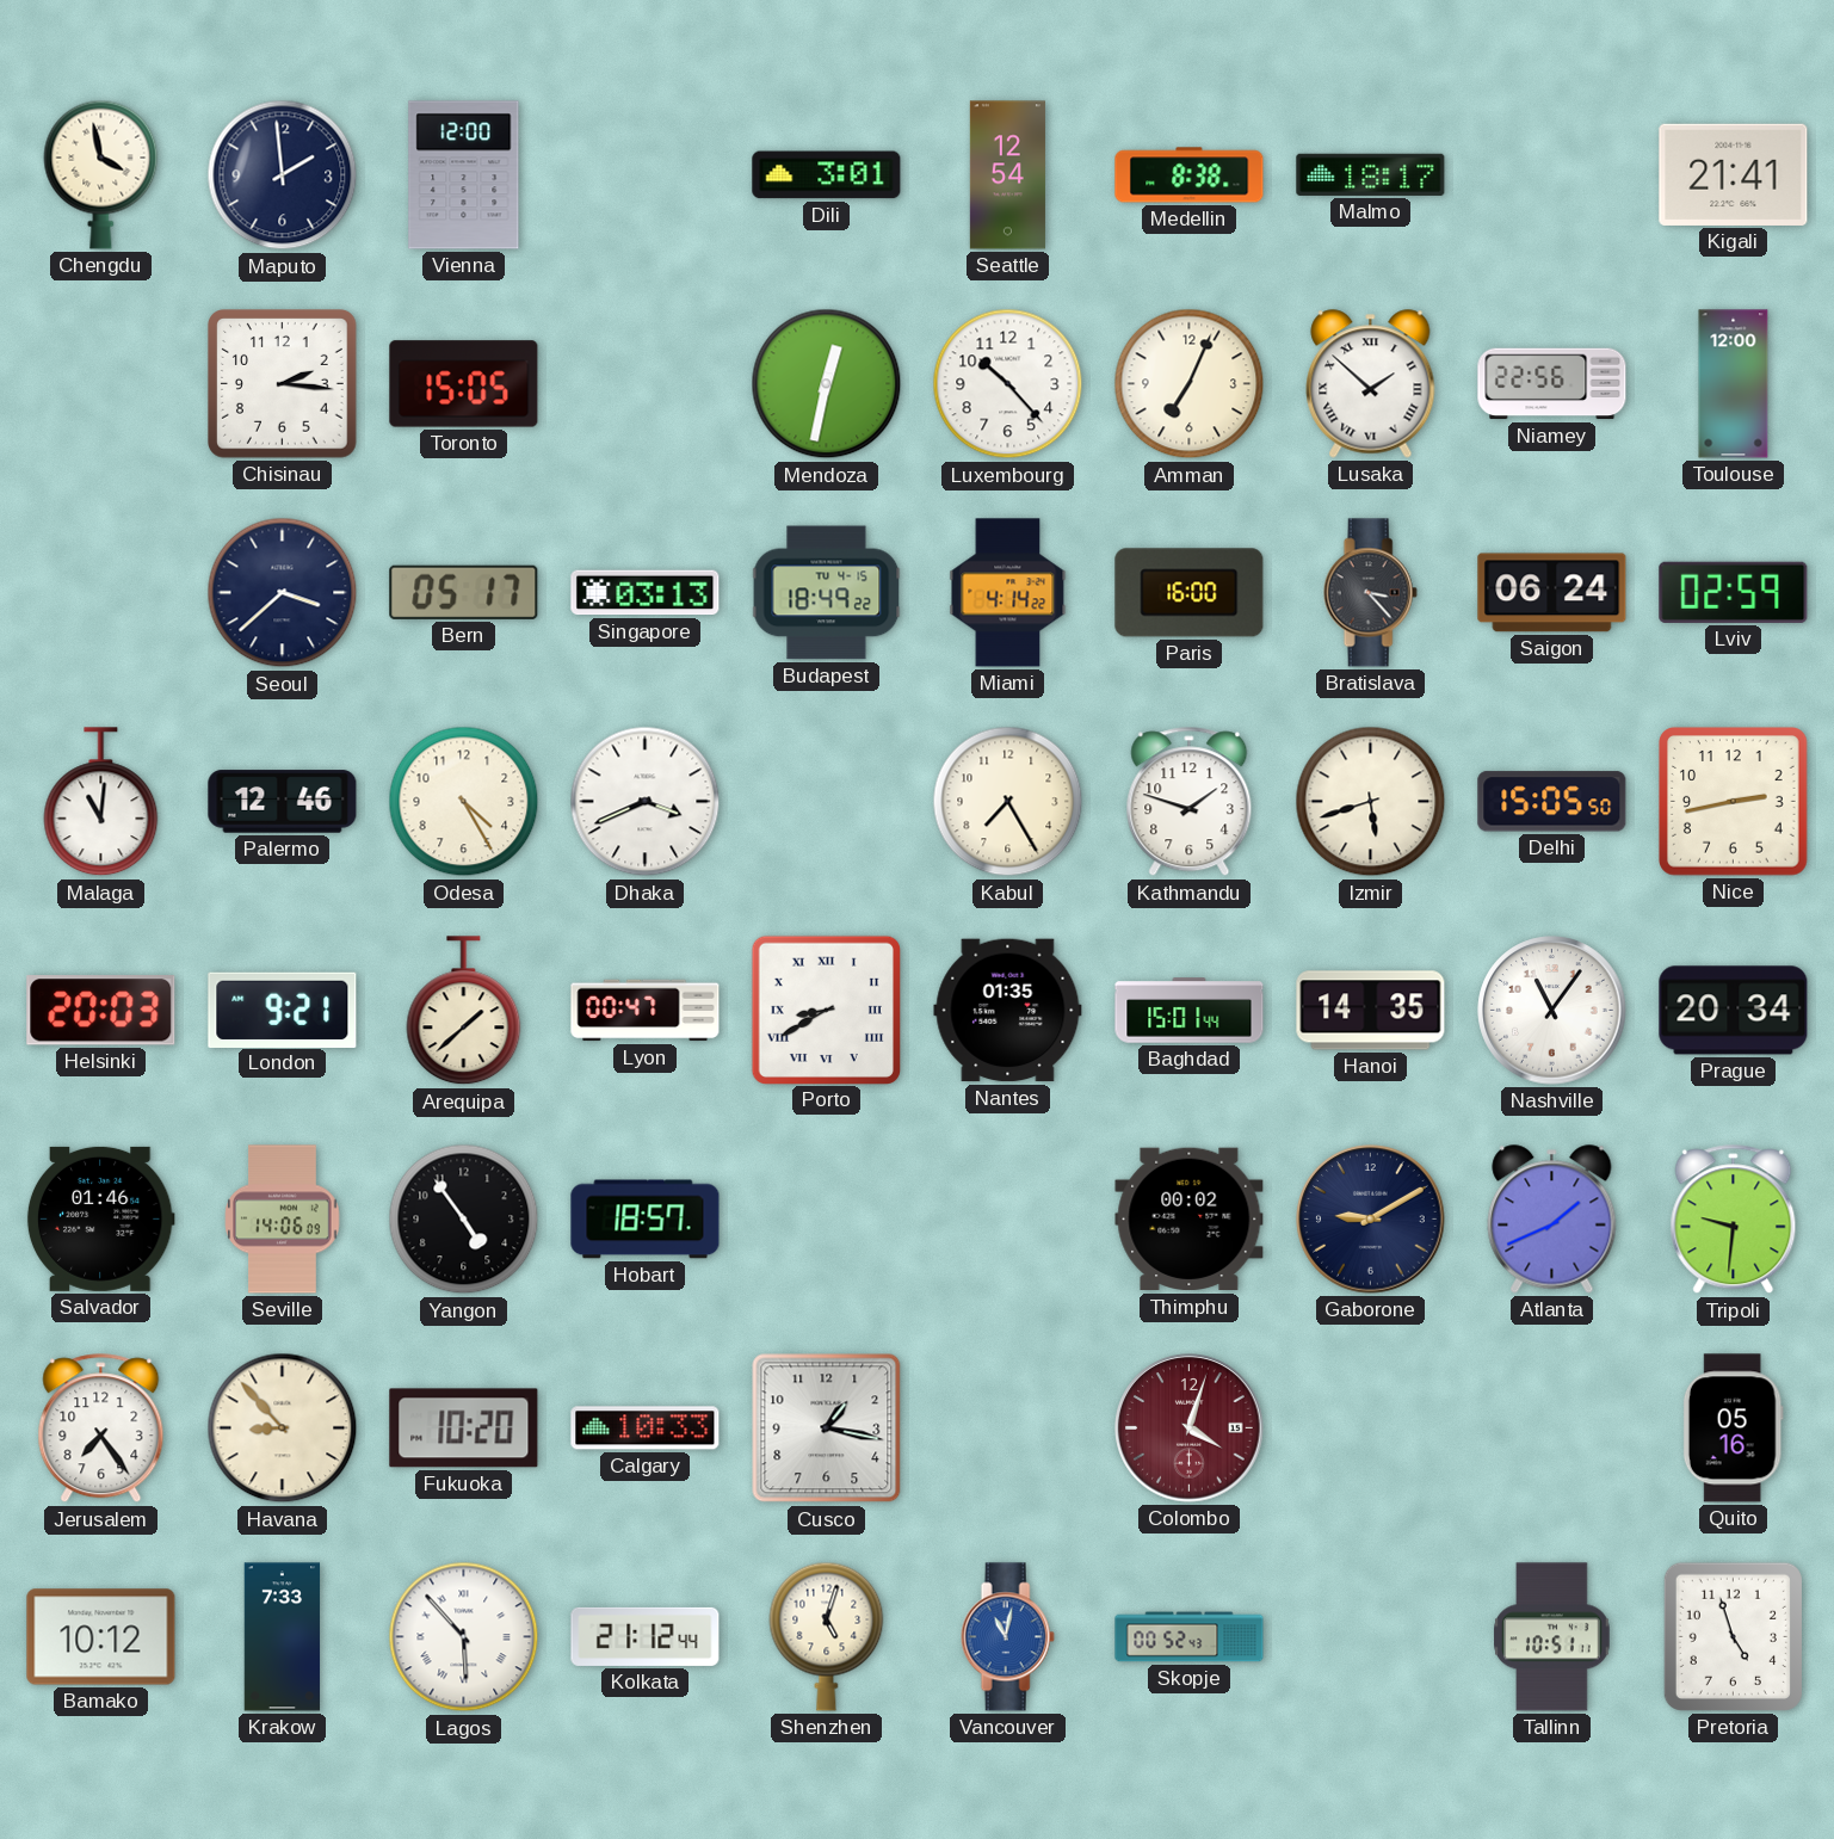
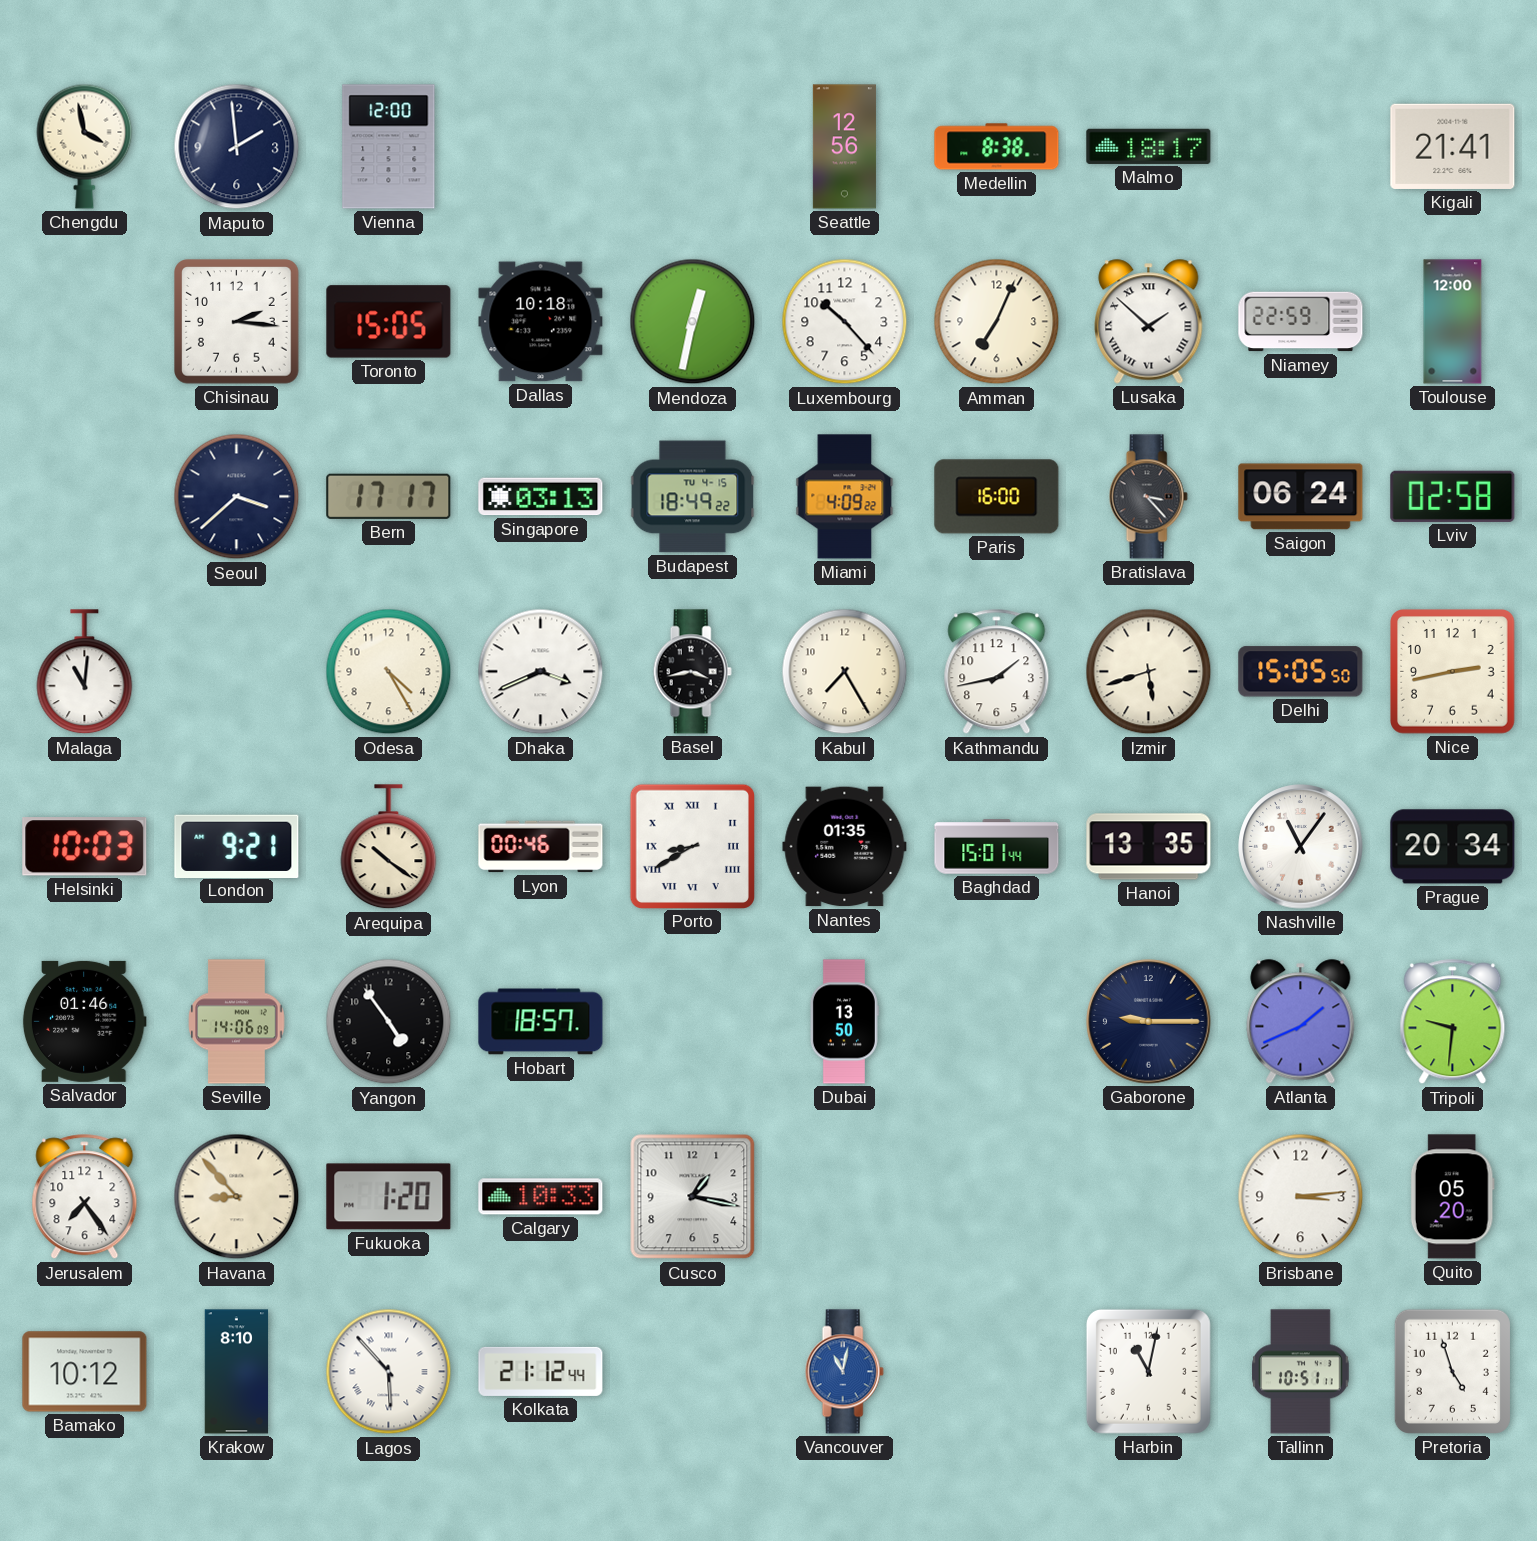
Dili: 3:01 -> none
Seattle: 12:54 -> 12:56
Dallas: none -> 10:18
Niamey: 22:56 -> 22:59
Bern: 05:17 -> 17:17
Miami: 4:14 -> 4:09
Lviv: 02:59 -> 02:58
Palermo: 12:46 -> none
Basel: none -> 3:43
Kathmandu: 1:48 -> 1:43
Helsinki: 20:03 -> 10:03
Arequipa: 1:38 -> 10:21
Lyon: 00:47 -> 00:46
Hanoi: 14:35 -> 13:35
Dubai: none -> 13:50
Thimphu: 00:02 -> none
Gaborone: 9:10 -> 9:15
Fukuoka: 10:20 -> 1:20
Colombo: 4:03 -> none
Brisbane: none -> 3:14
Quito: 05:16 -> 05:20
Krakow: 7:33 -> 8:10
Shenzhen: 5:03 -> none
Skopje: 00:52 -> none
Harbin: none -> 11:02
